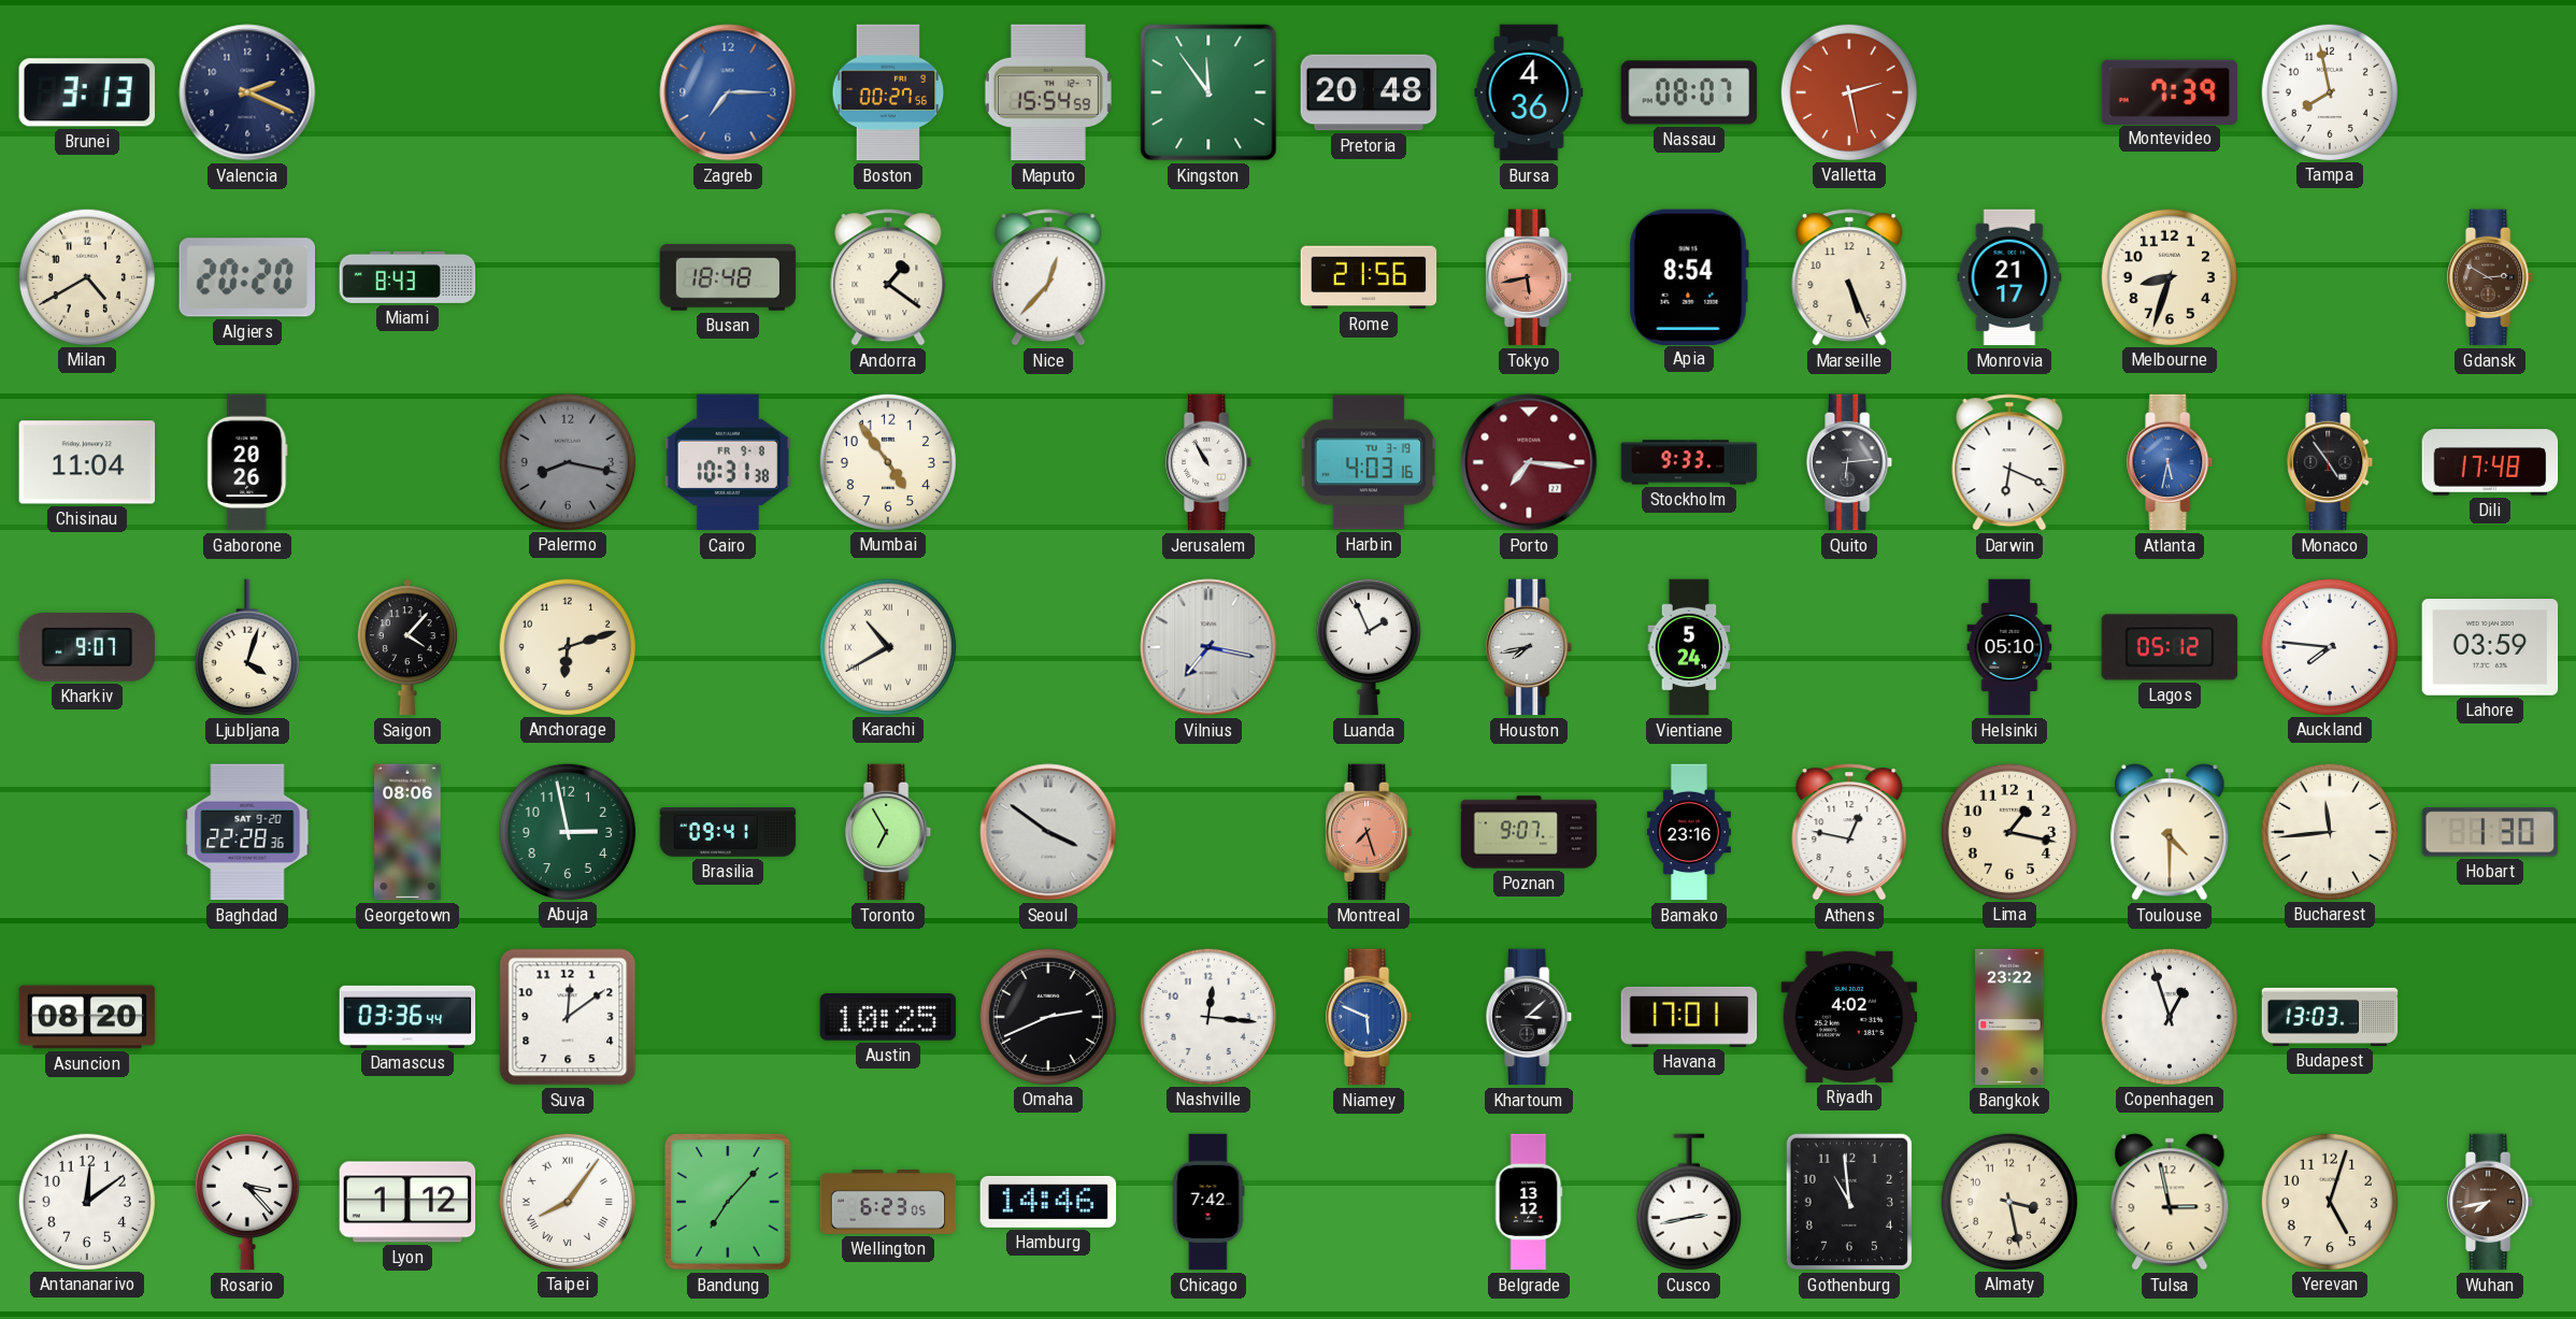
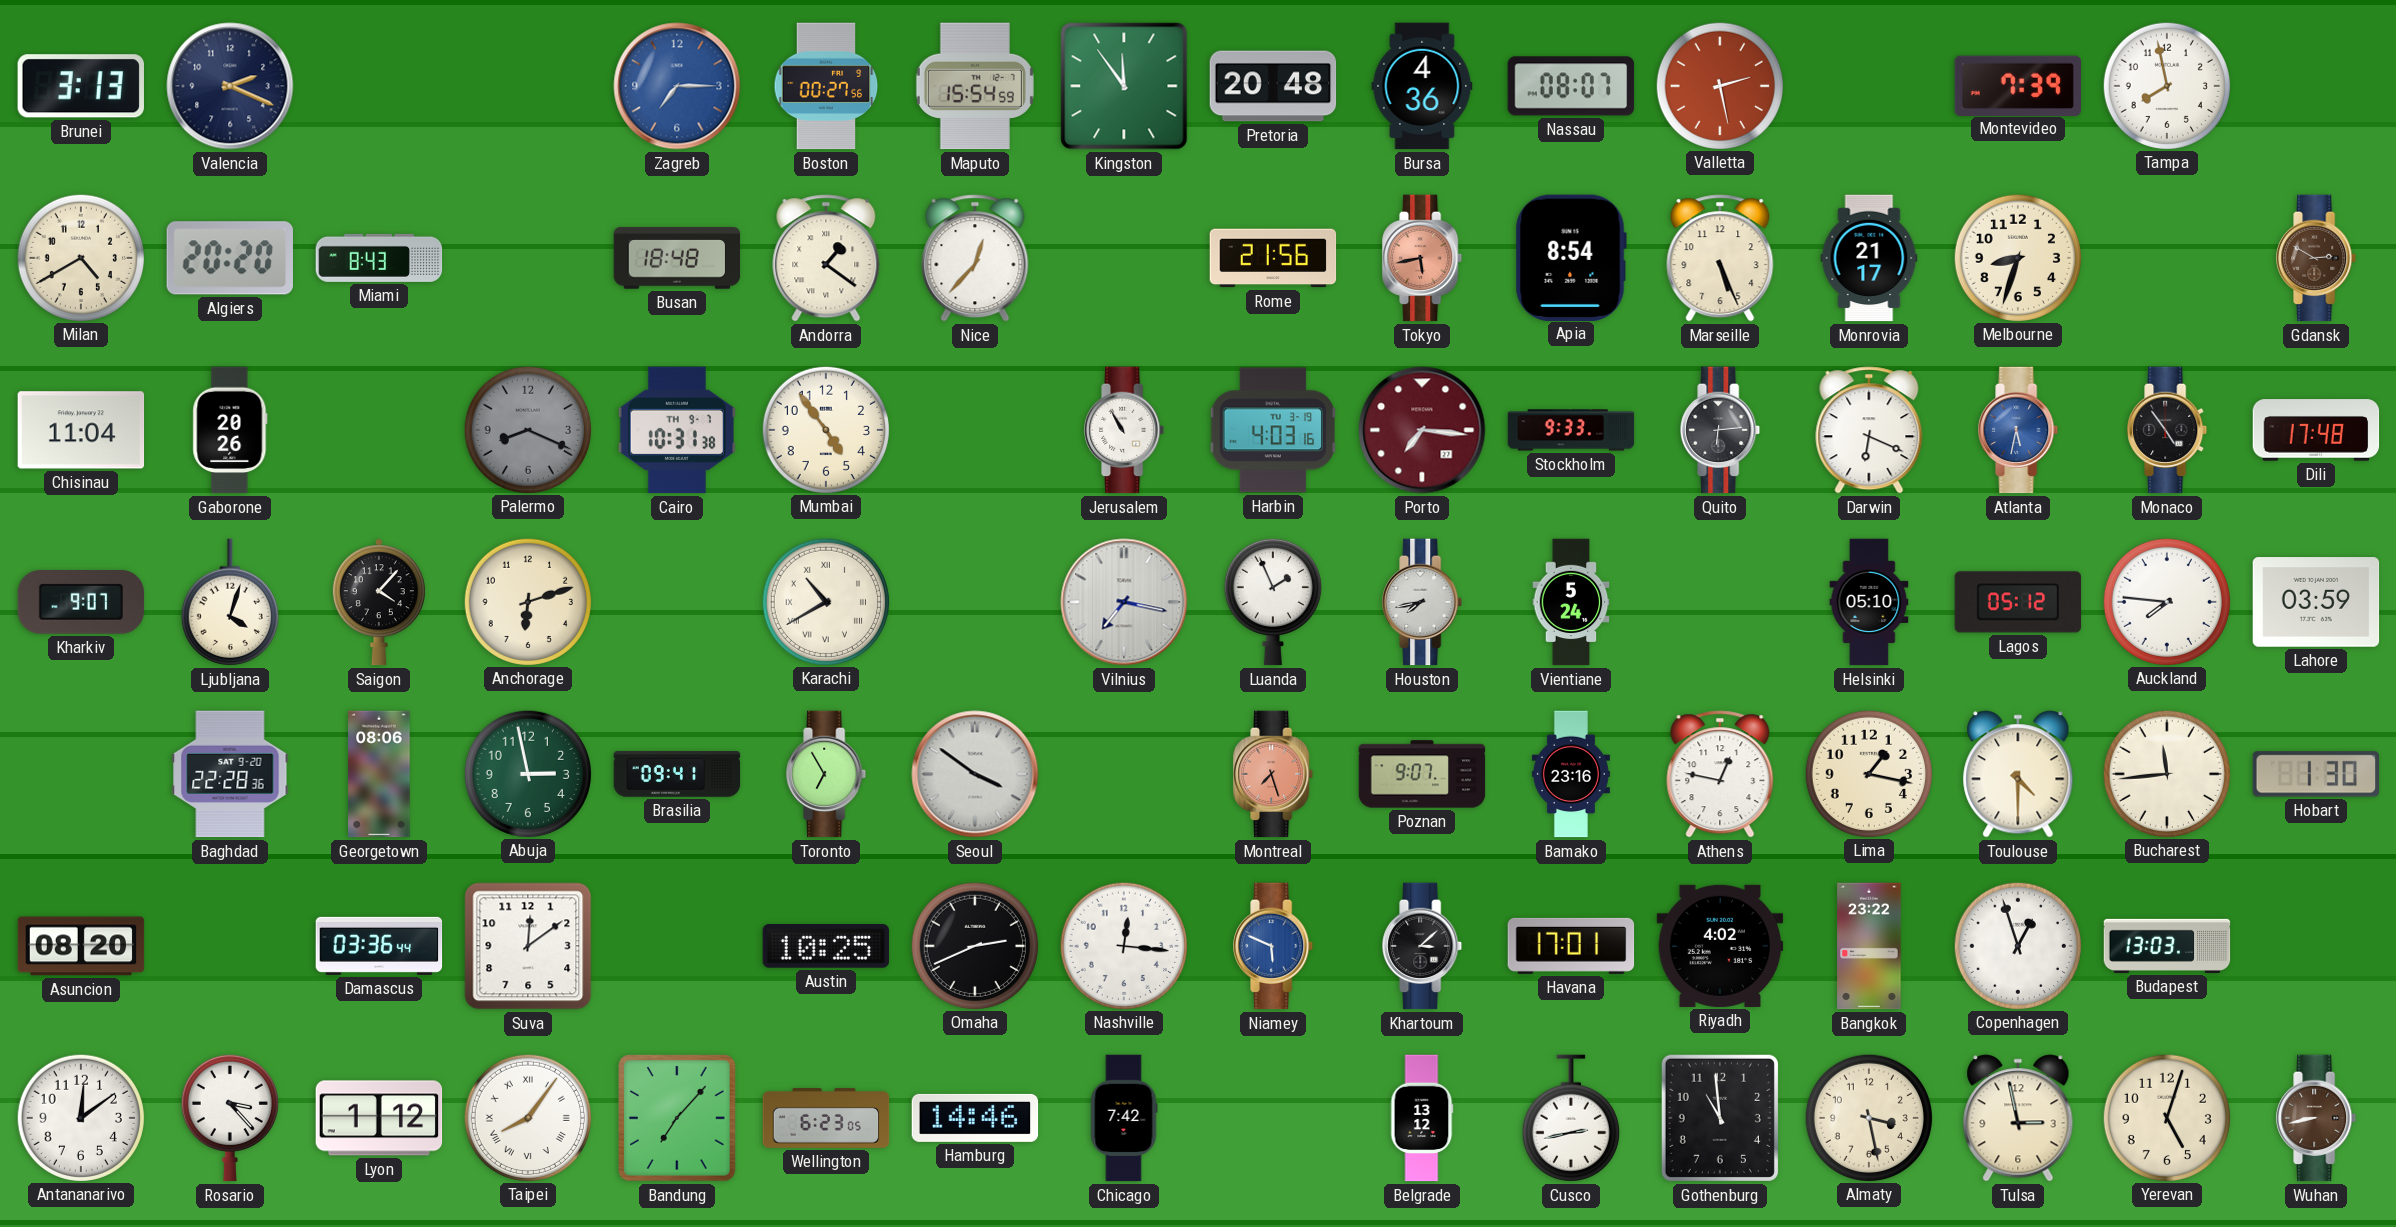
Palermo: 8:17 -> 8:19
Cairo date: FR 9-8 -> TH 9-7
Wuhan: 7:43 -> 8:43
